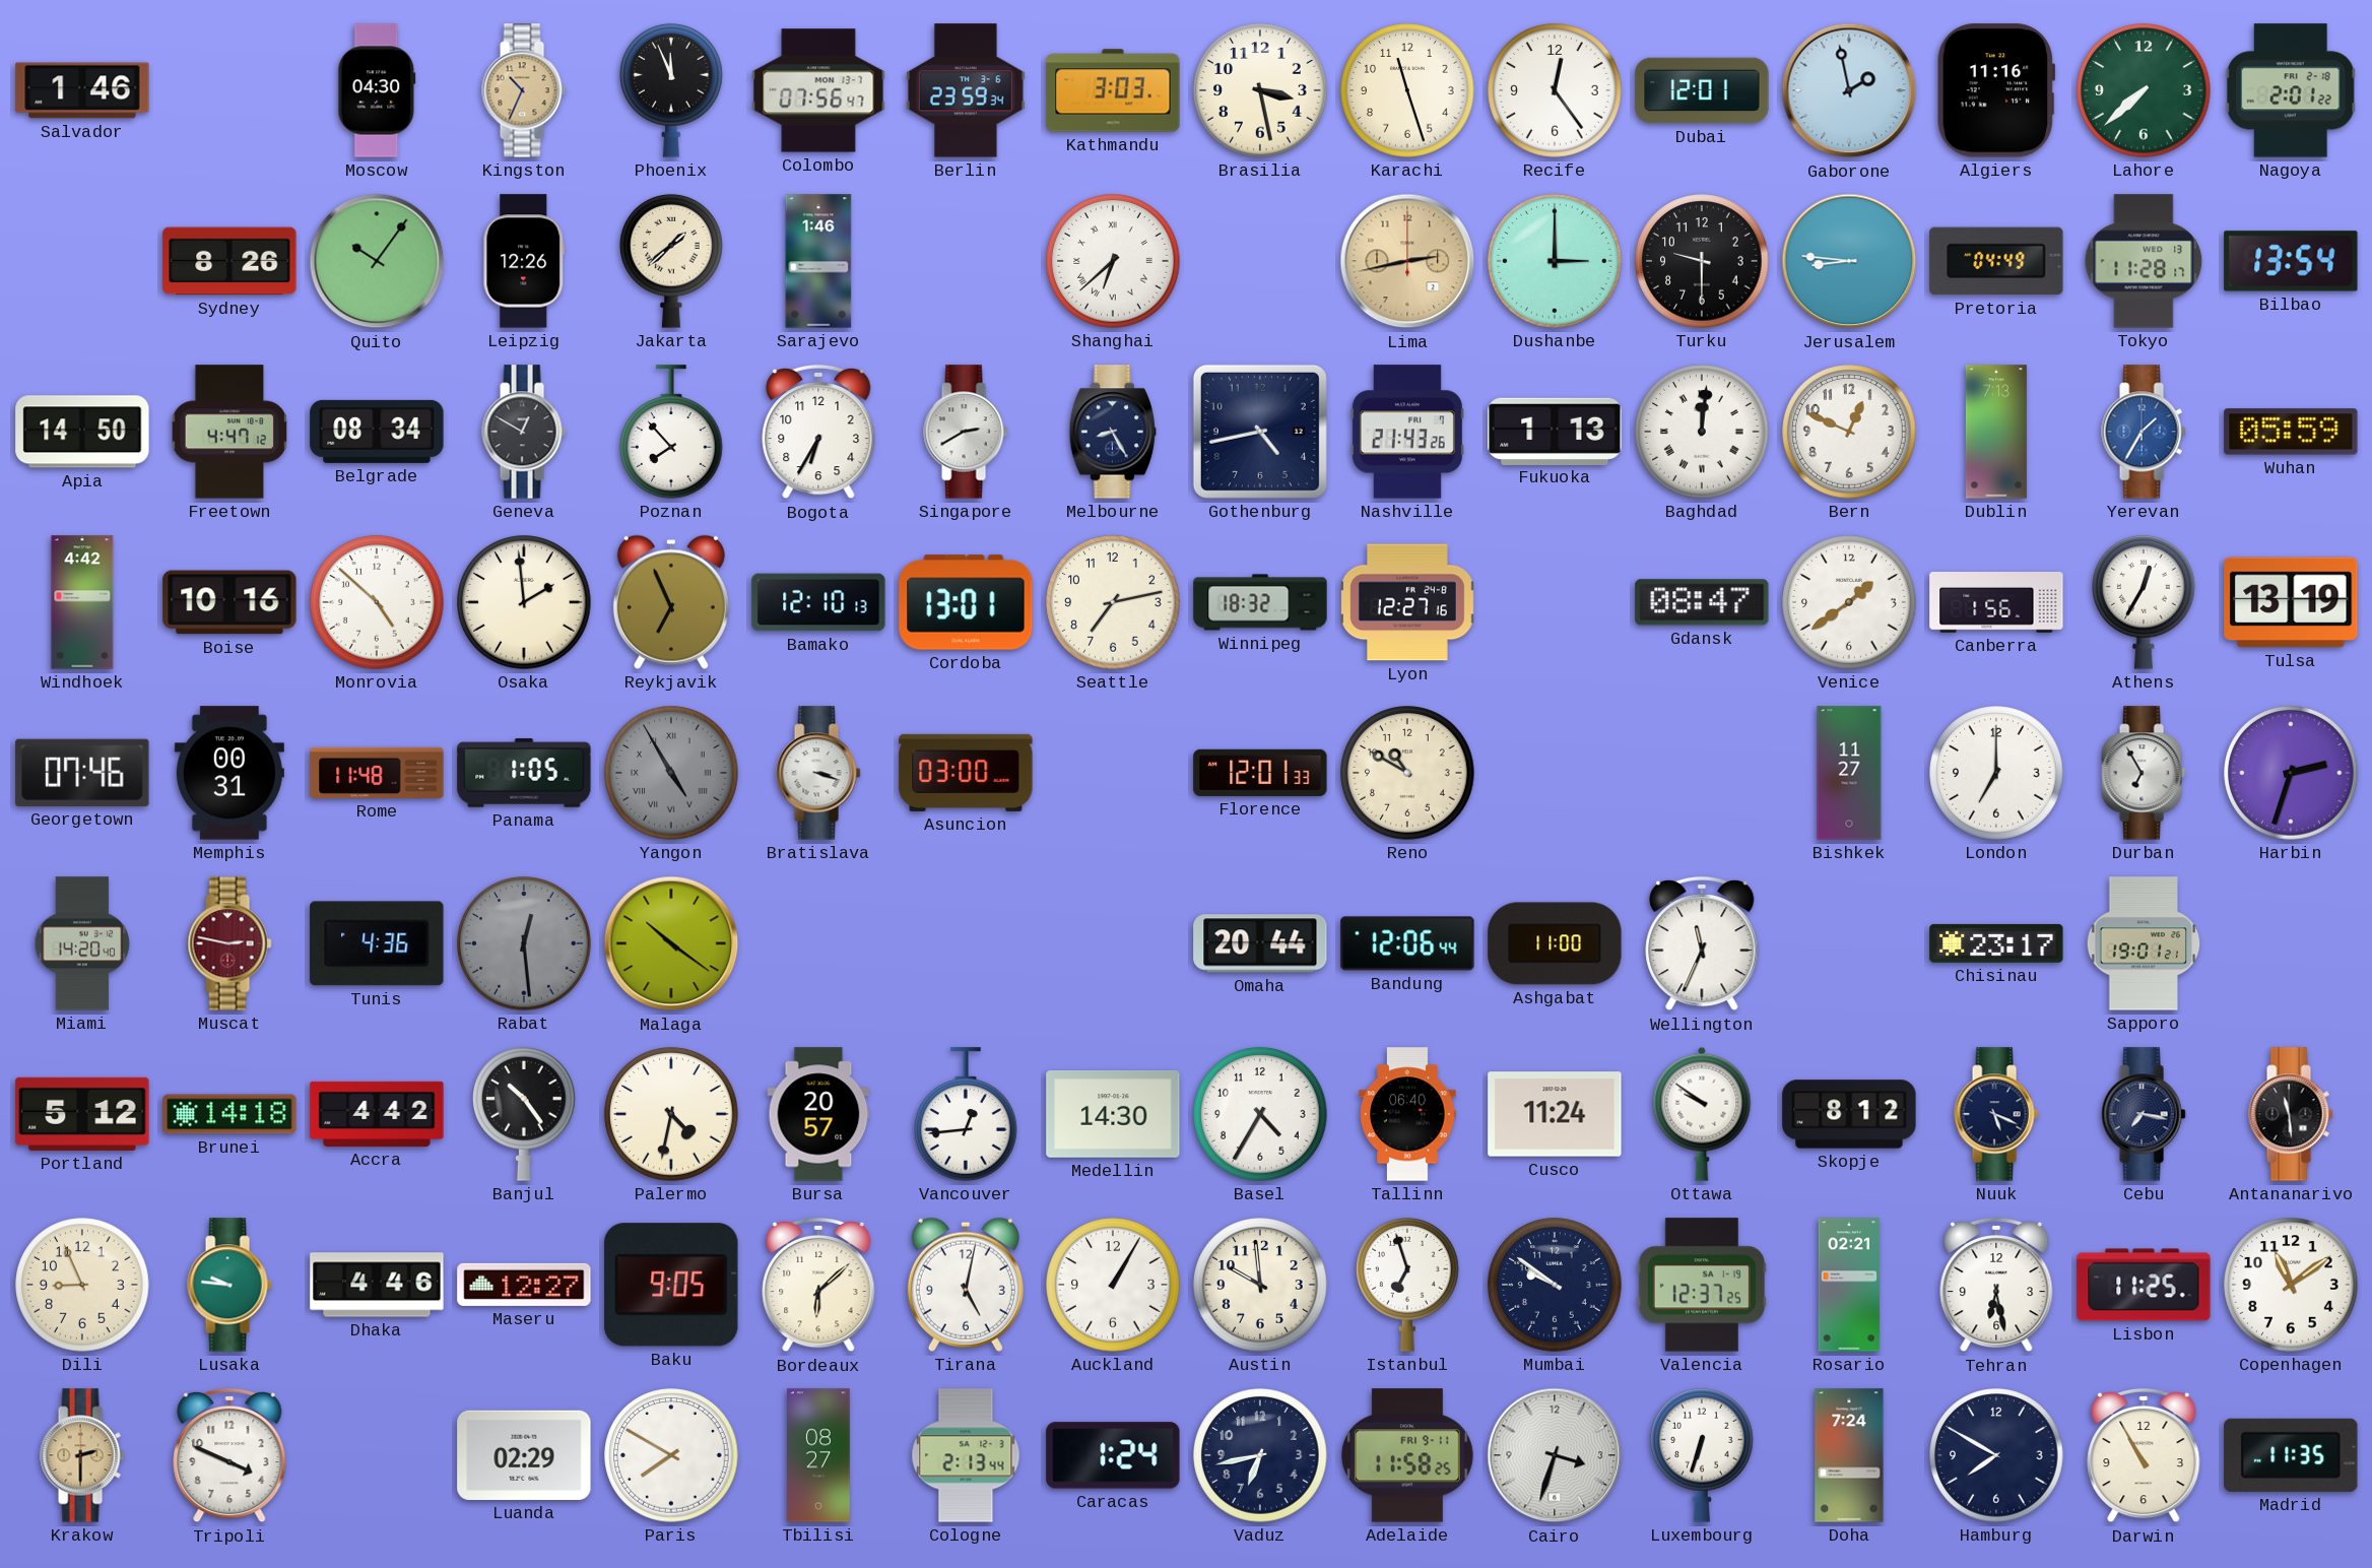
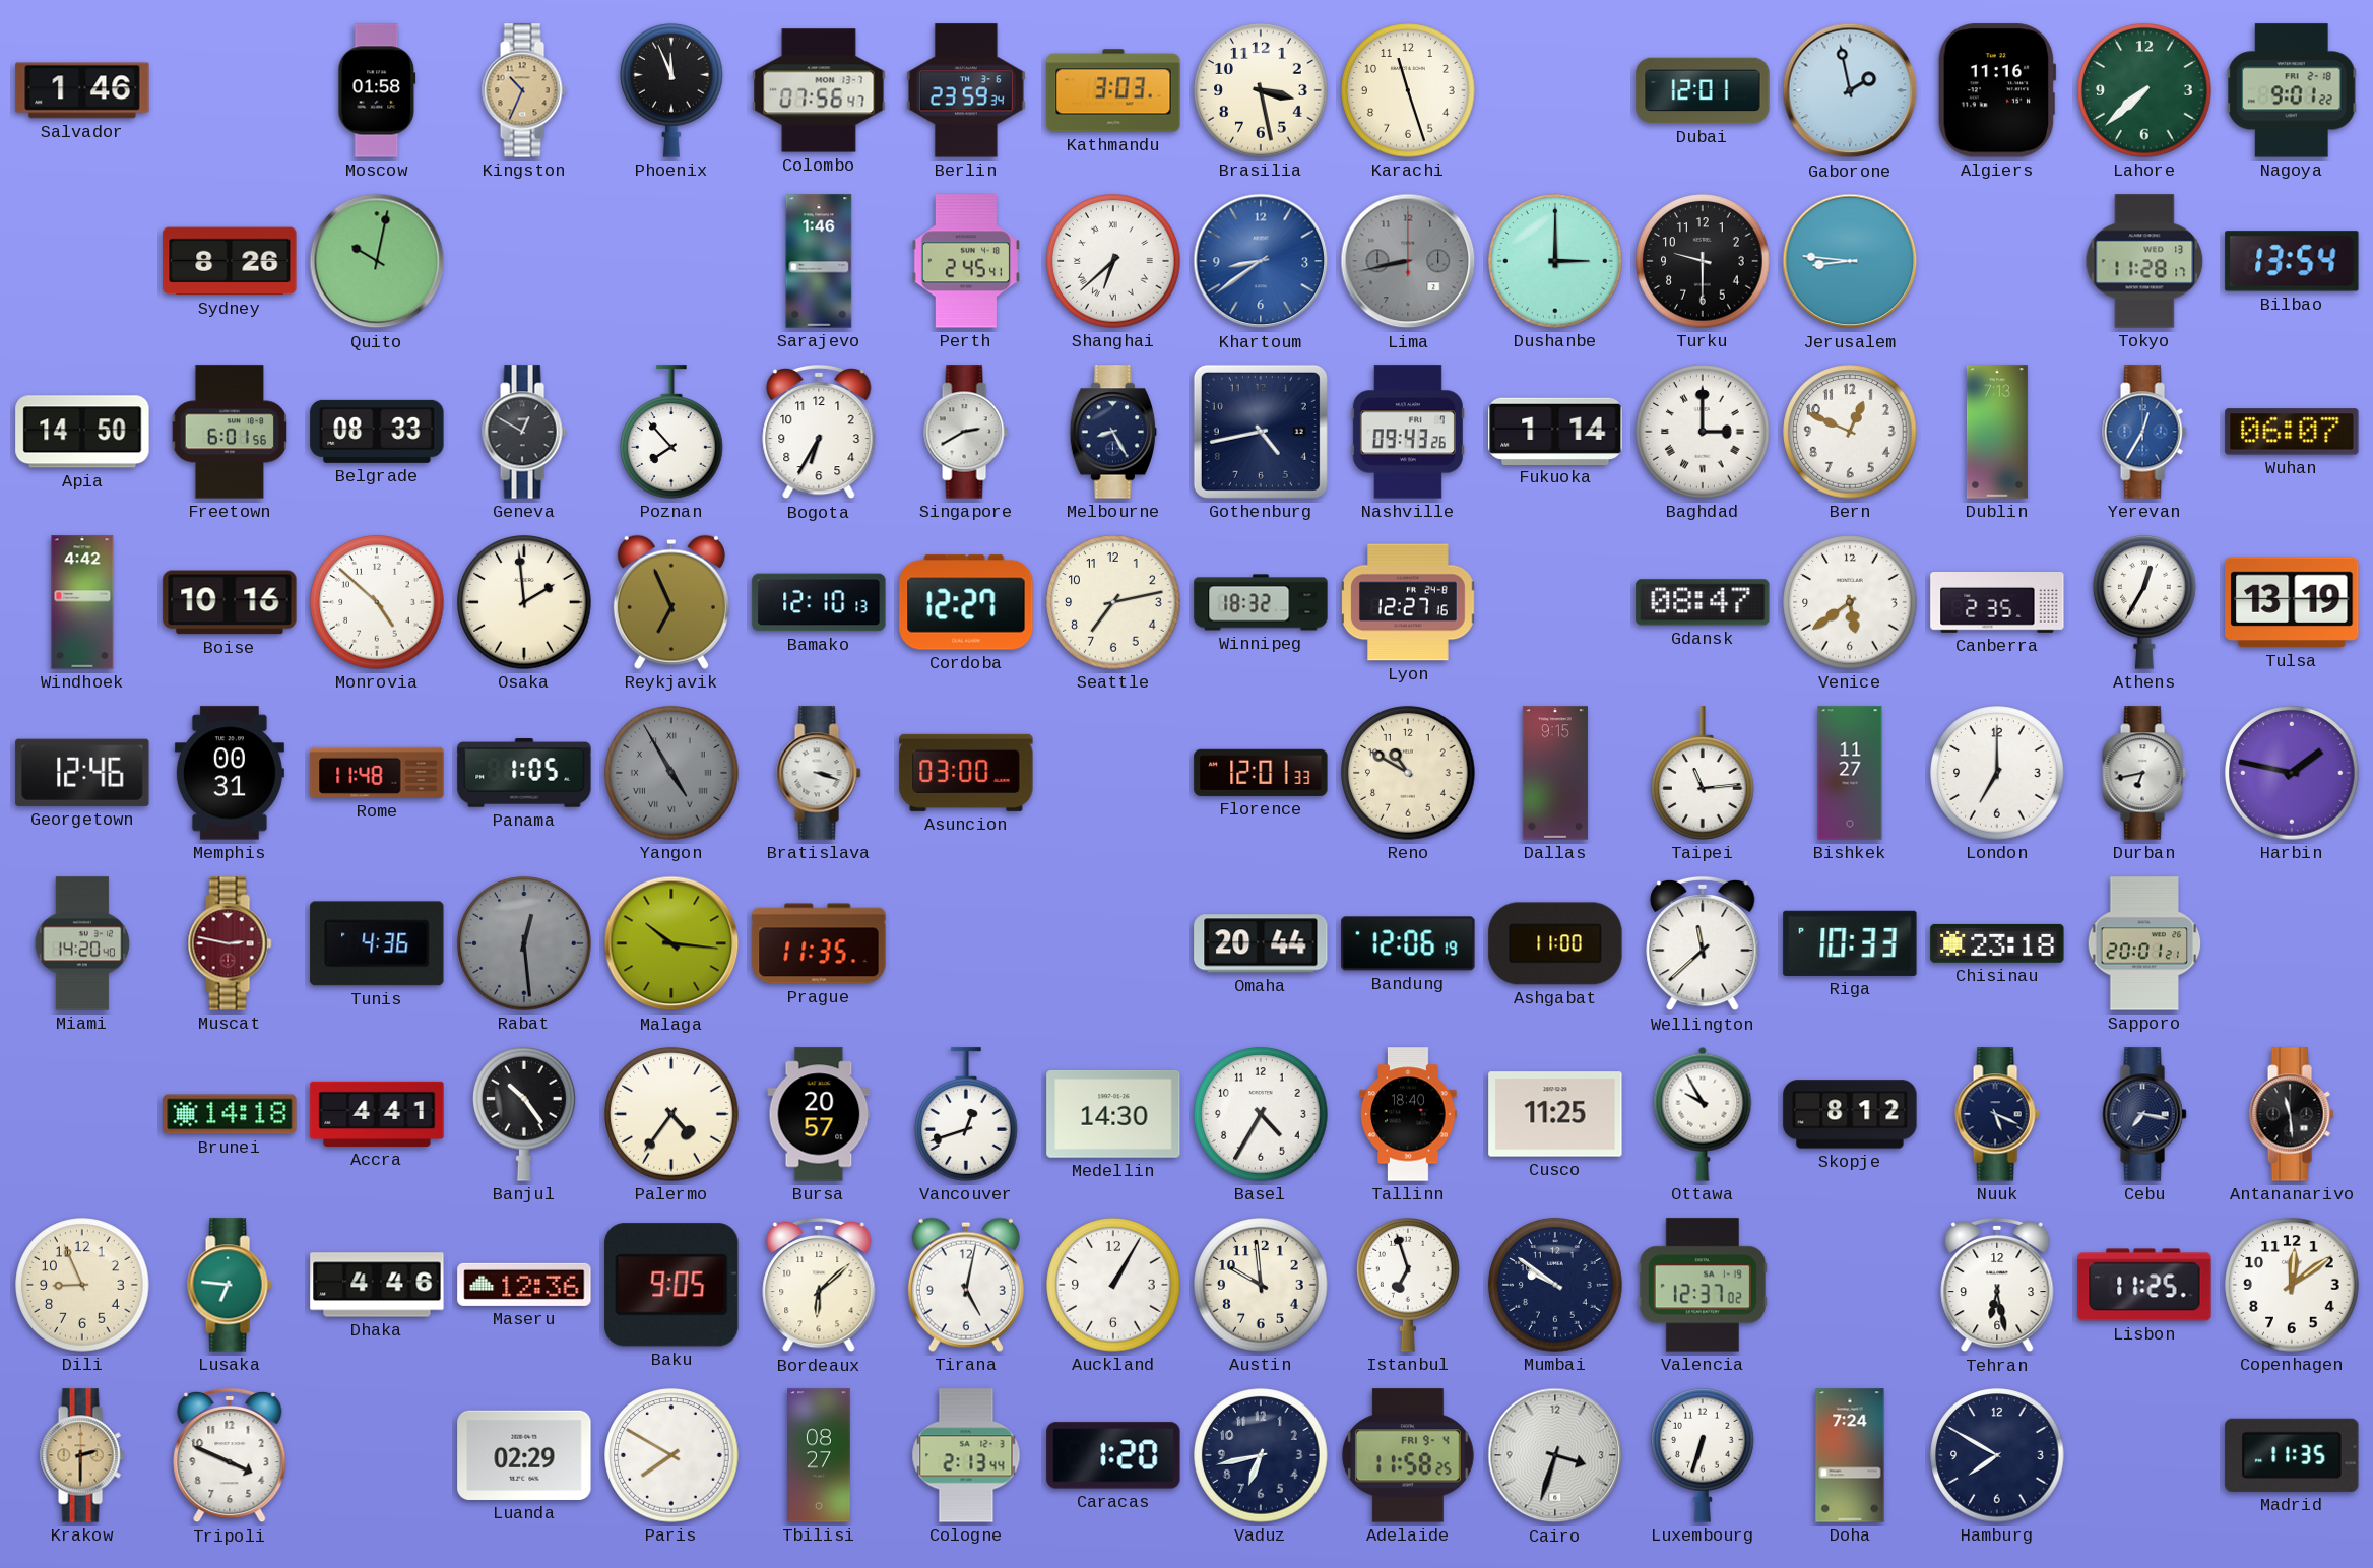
Moscow: 04:30 -> 01:58
Recife: 12:24 -> none
Nagoya: 2:01 -> 9:01
Quito: 10:06 -> 10:02
Leipzig: 12:26 -> none
Jakarta: 1:38 -> none
Perth: none -> 2:45
Khartoum: none -> 8:39
Lima: 2:43 -> 8:43
Lima dial: champagne -> grey
Pretoria: 04:49 -> none
Freetown: 4:47 -> 6:01
Belgrade: 08:34 -> 08:33
Nashville: 21:43 -> 09:43
Fukuoka: 1:13 -> 1:14
Baghdad: 12:01 -> 3:00
Yerevan: 1:35 -> 12:35
Wuhan: 05:59 -> 06:07
Cordoba: 13:01 -> 12:27
Venice: 1:39 -> 5:39
Canberra: 1:56 -> 2:35
Georgetown: 07:46 -> 12:46
Dallas: none -> 9:15
Taipei: none -> 11:14
Durban: 6:55 -> 6:43
Harbin: 2:33 -> 1:47
Malaga: 10:21 -> 10:16
Prague: none -> 11:35
Bandung: 12:06:44 -> 12:06:19
Wellington: 11:34 -> 11:38
Riga: none -> 10:33
Chisinau: 23:17 -> 23:18
Sapporo: 19:01 -> 20:01
Portland: 5:12 -> none
Accra: 4:42 -> 4:41
Palermo: 4:32 -> 4:36
Vancouver: 12:44 -> 12:42
Tallinn: 06:40 -> 18:40
Cusco: 11:24 -> 11:25
Ottawa: 9:51 -> 9:55
Lusaka: 9:46 -> 6:46
Maseru: 12:27 -> 12:36
Valencia: 12:37:25 -> 12:37:02
Rosario: 02:21 -> none
Copenhagen: 11:09 -> 12:09
Caracas: 1:24 -> 1:20
Adelaide date: FRI 9-11 -> FRI 9-4
Darwin: 10:55 -> none
